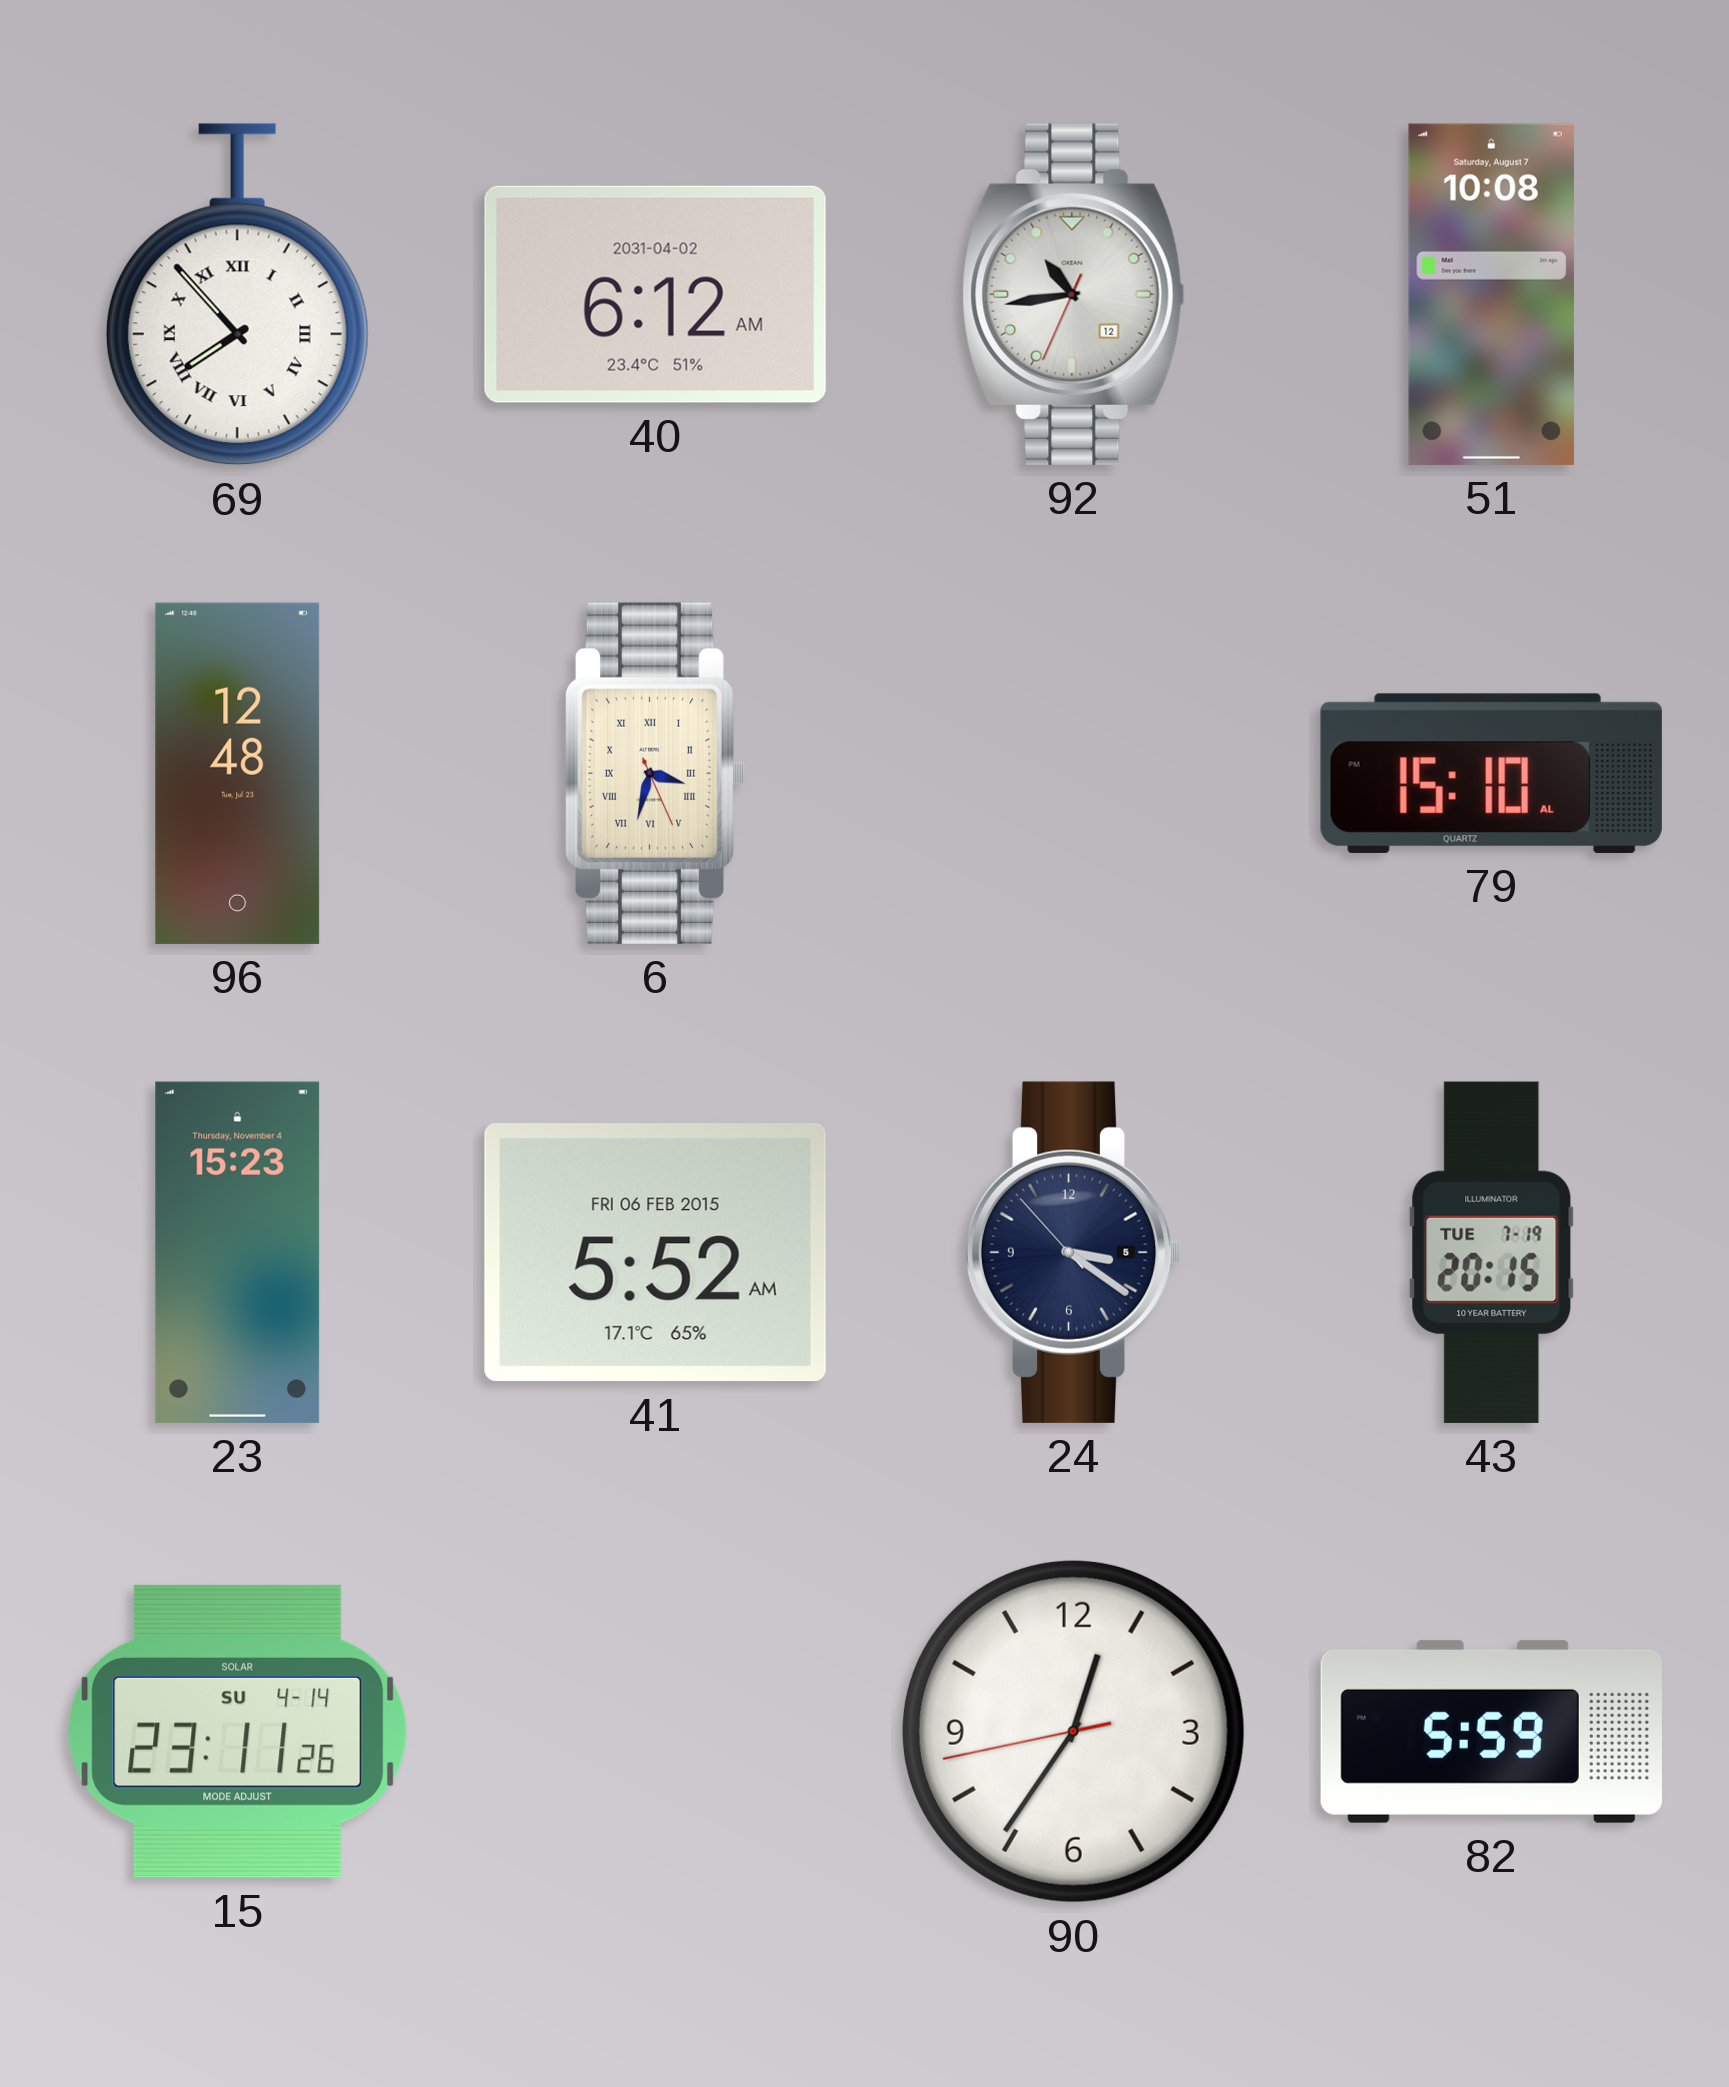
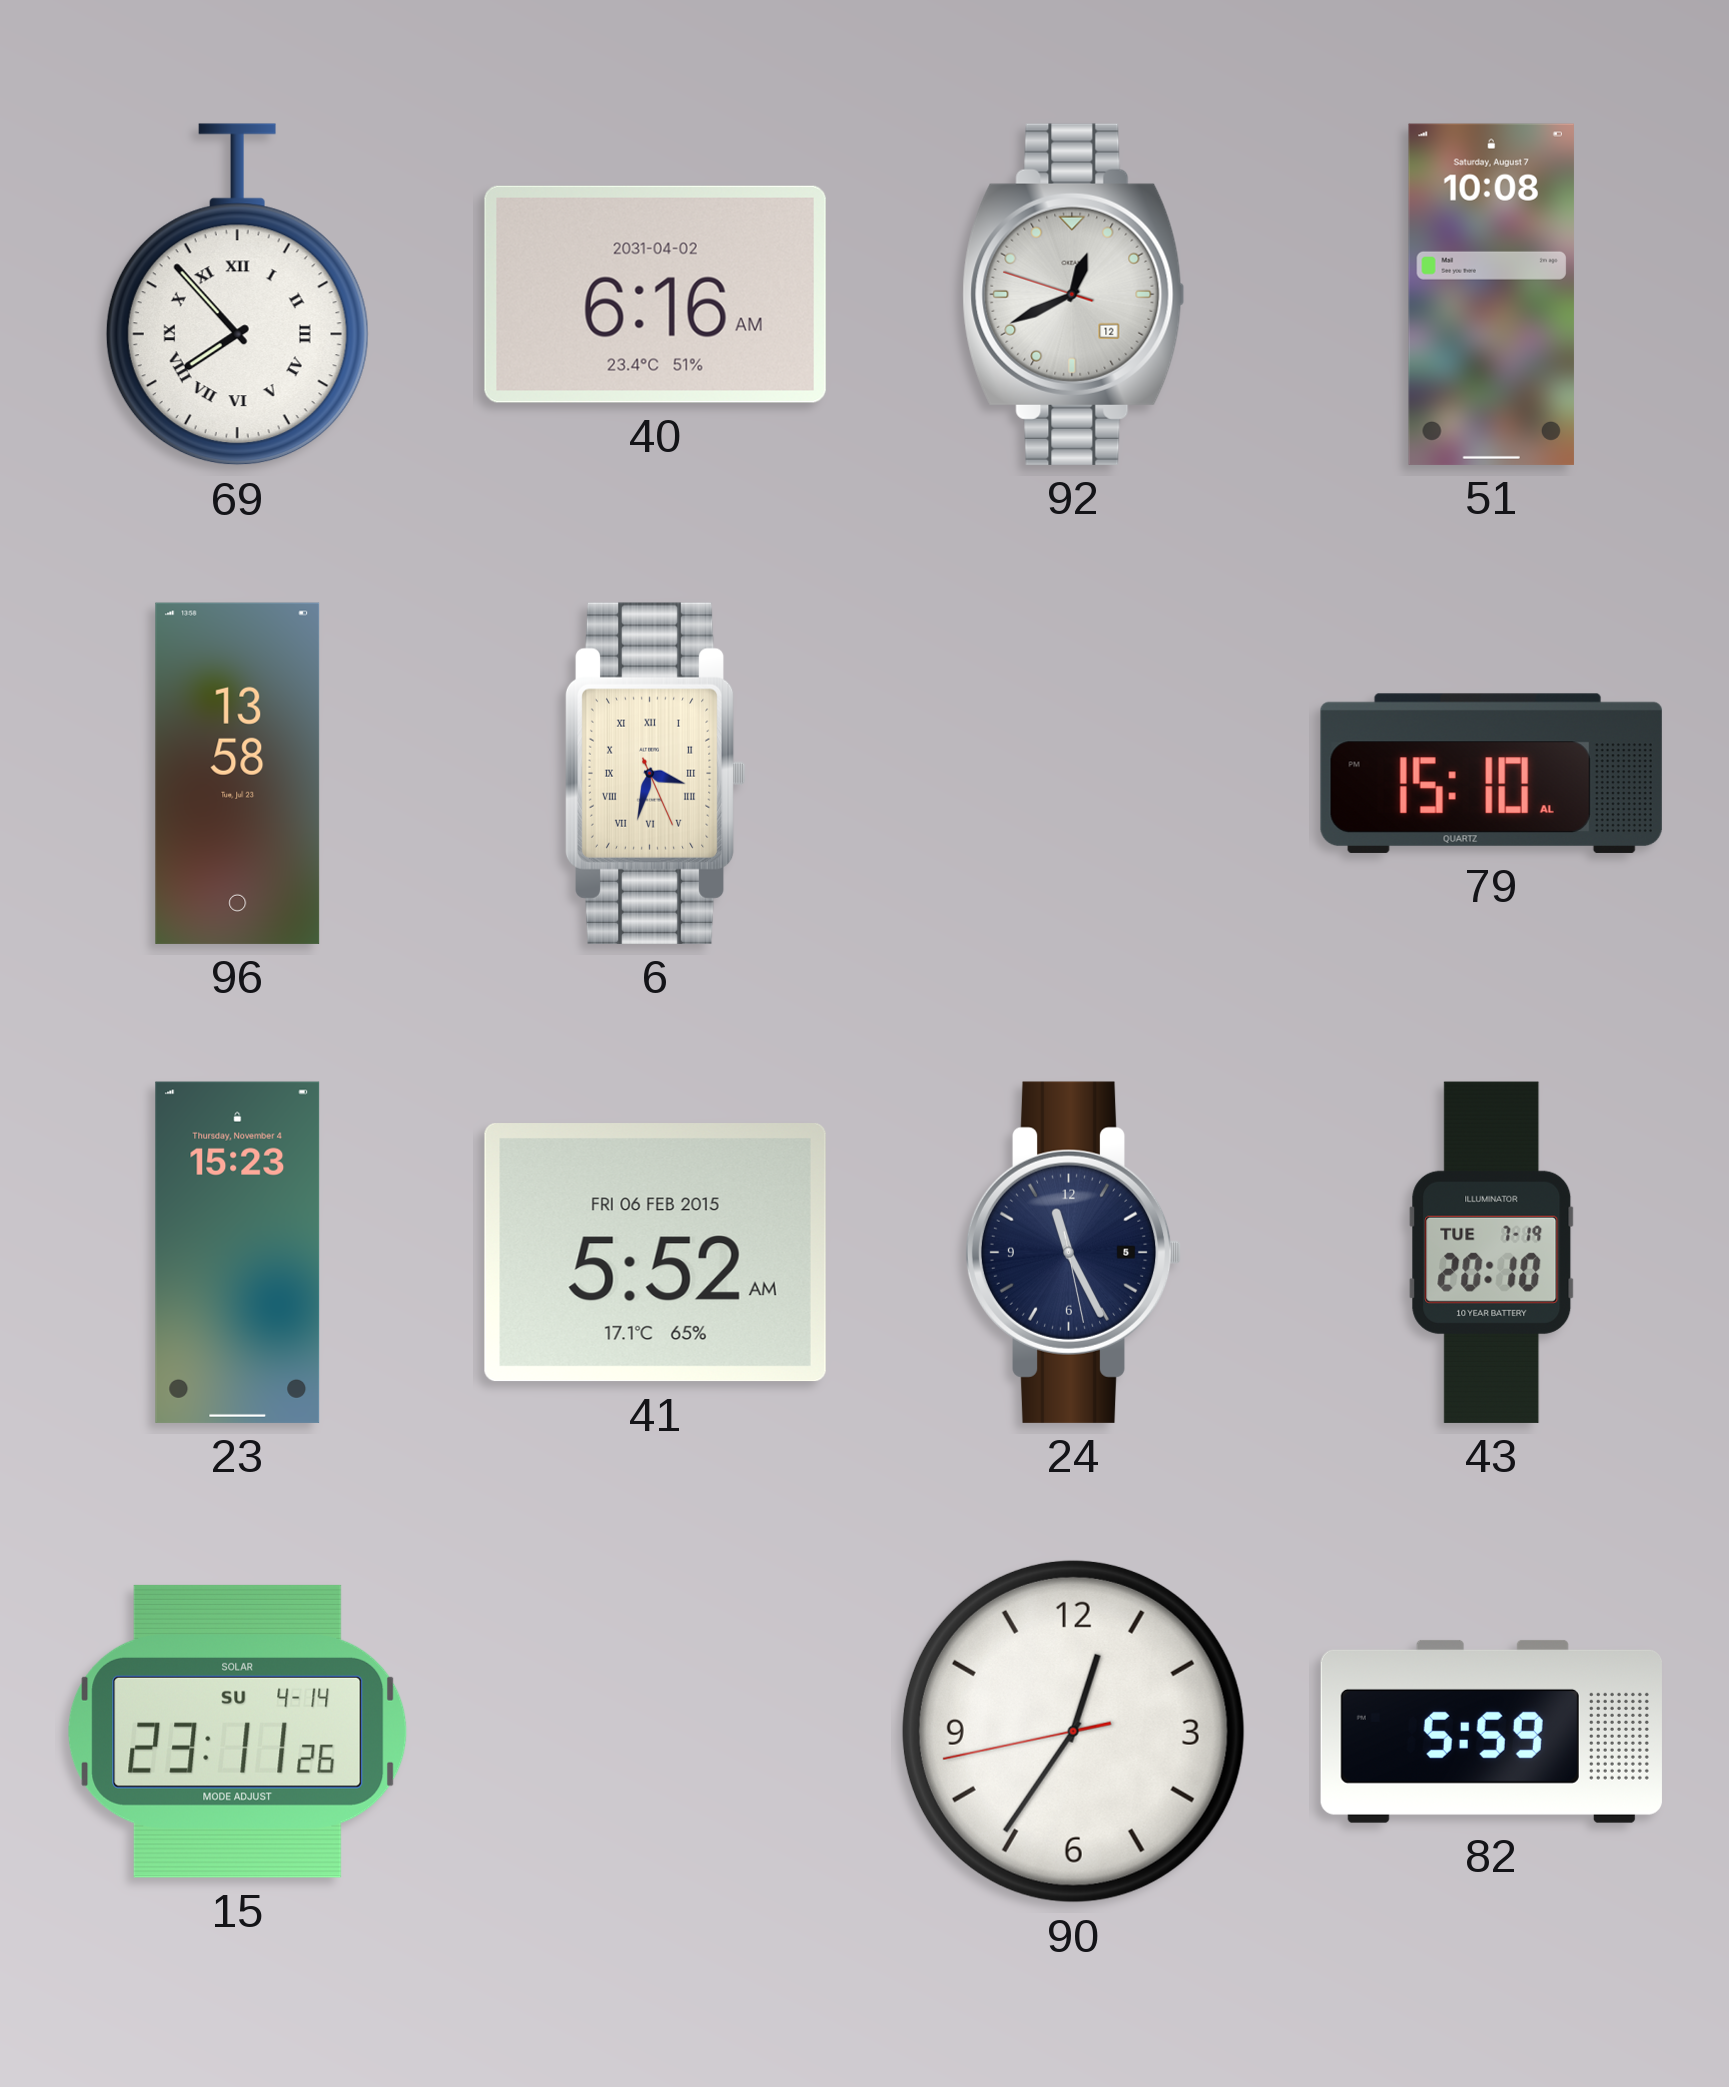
40: 6:12 -> 6:16
92: 10:43 -> 12:40
96: 12:48 -> 13:58
24: 3:20 -> 11:25
43: 20:15 -> 20:10
